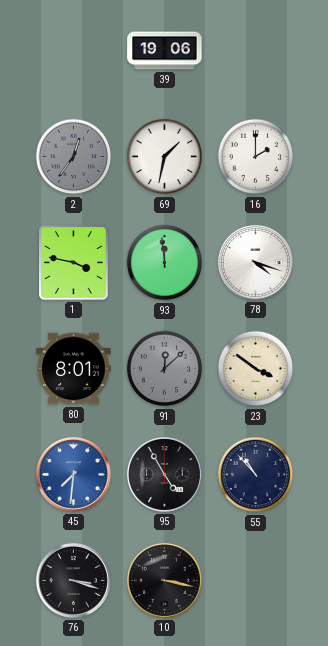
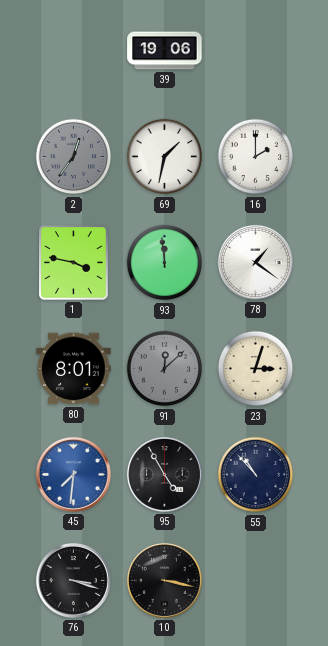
78: 4:18 -> 1:21
23: 3:51 -> 3:03
